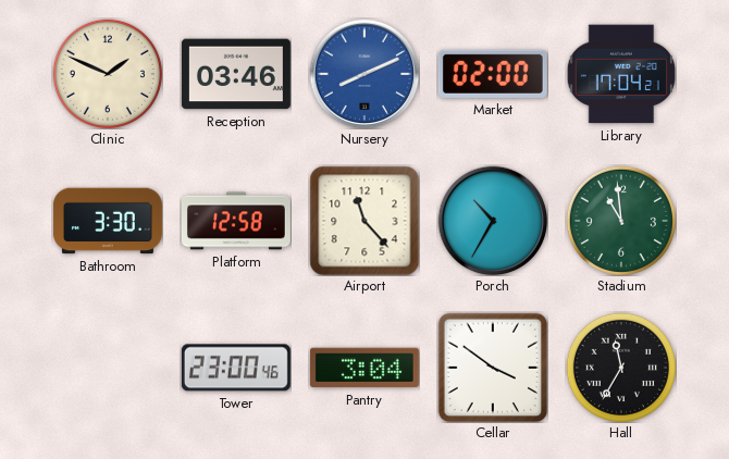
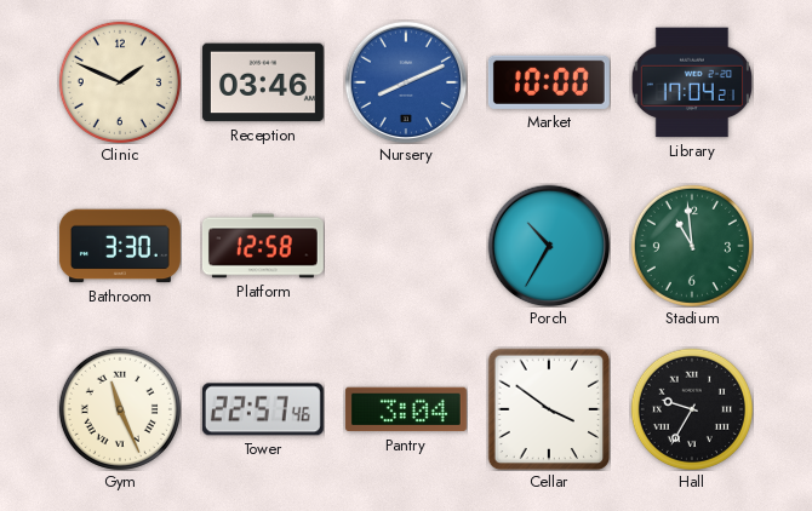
Market: 02:00 -> 10:00
Airport: 11:23 -> none
Gym: none -> 11:26
Tower: 23:00 -> 22:57
Hall: 11:35 -> 9:35
